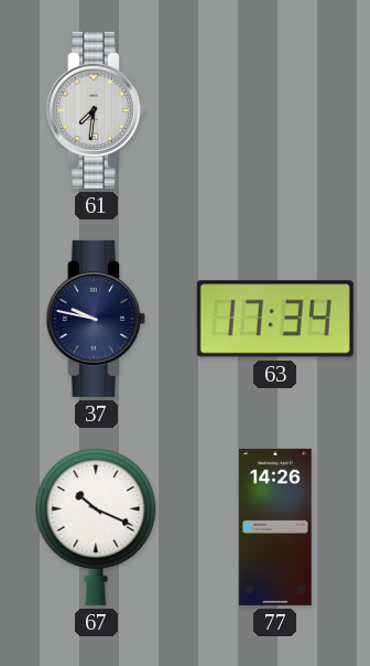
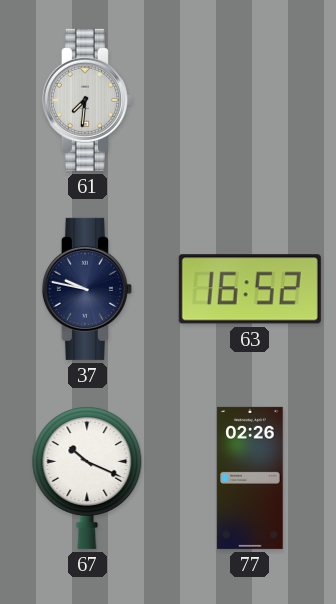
63: 17:34 -> 16:52
77: 14:26 -> 02:26
